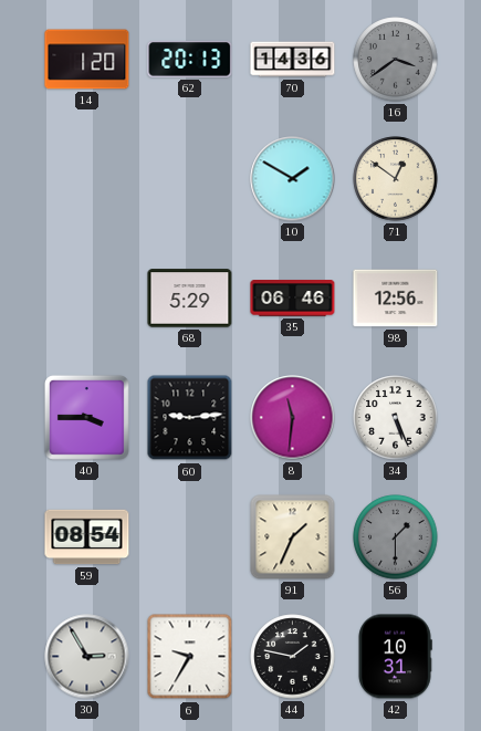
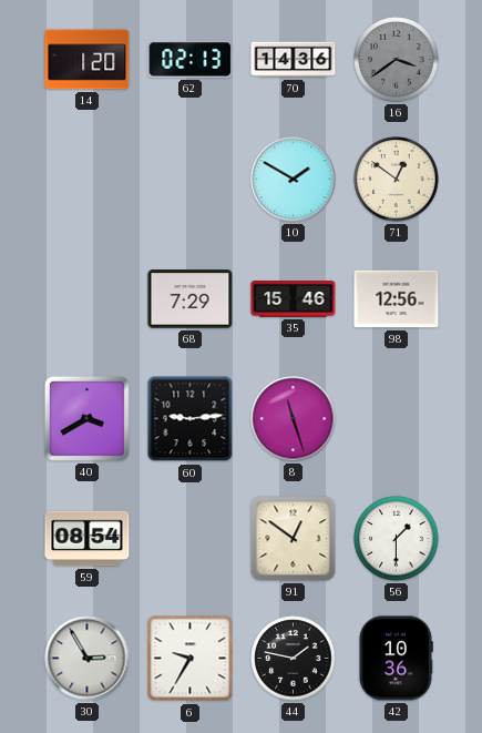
62: 20:13 -> 02:13
68: 5:29 -> 7:29
35: 06:46 -> 15:46
40: 3:45 -> 3:40
8: 11:31 -> 11:27
34: 5:26 -> none
91: 1:34 -> 12:51
56 dial: grey -> white
42: 10:31 -> 10:36
